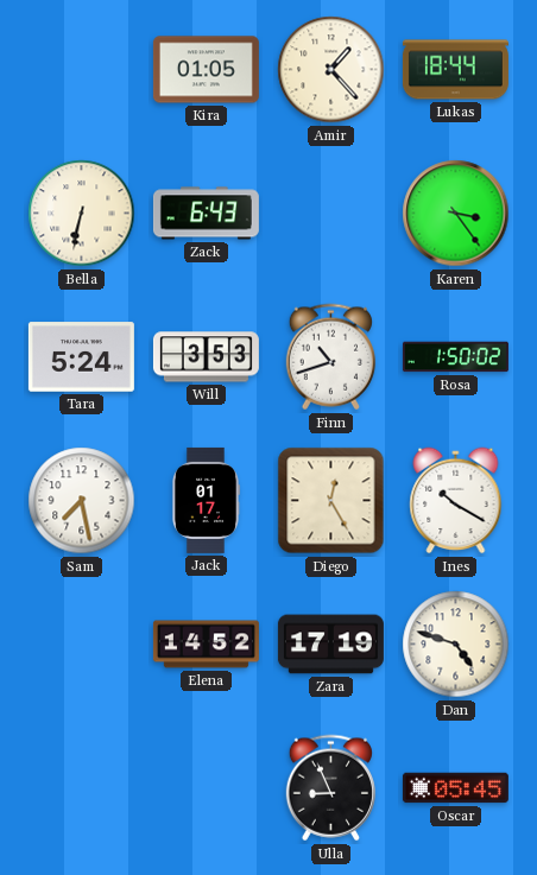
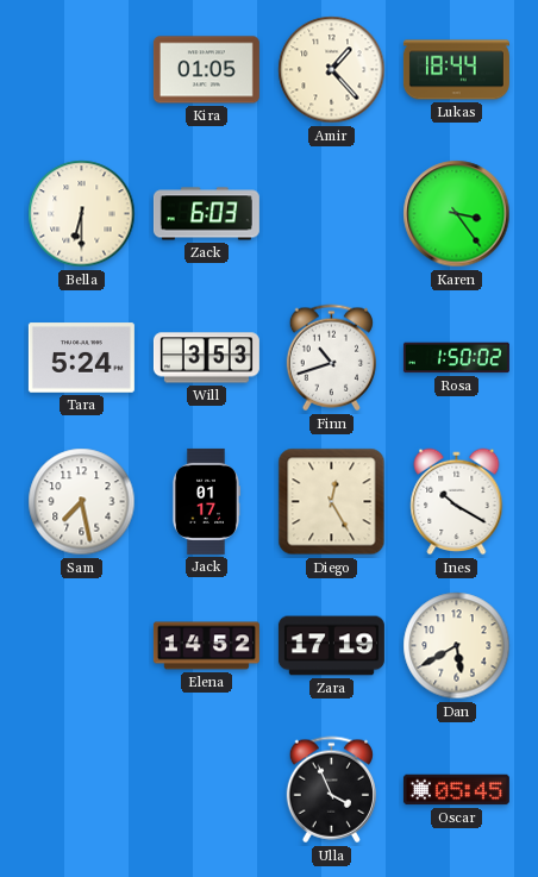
Bella: 6:32 -> 6:30
Zack: 6:43 -> 6:03
Dan: 4:48 -> 5:40
Ulla: 8:56 -> 3:56
